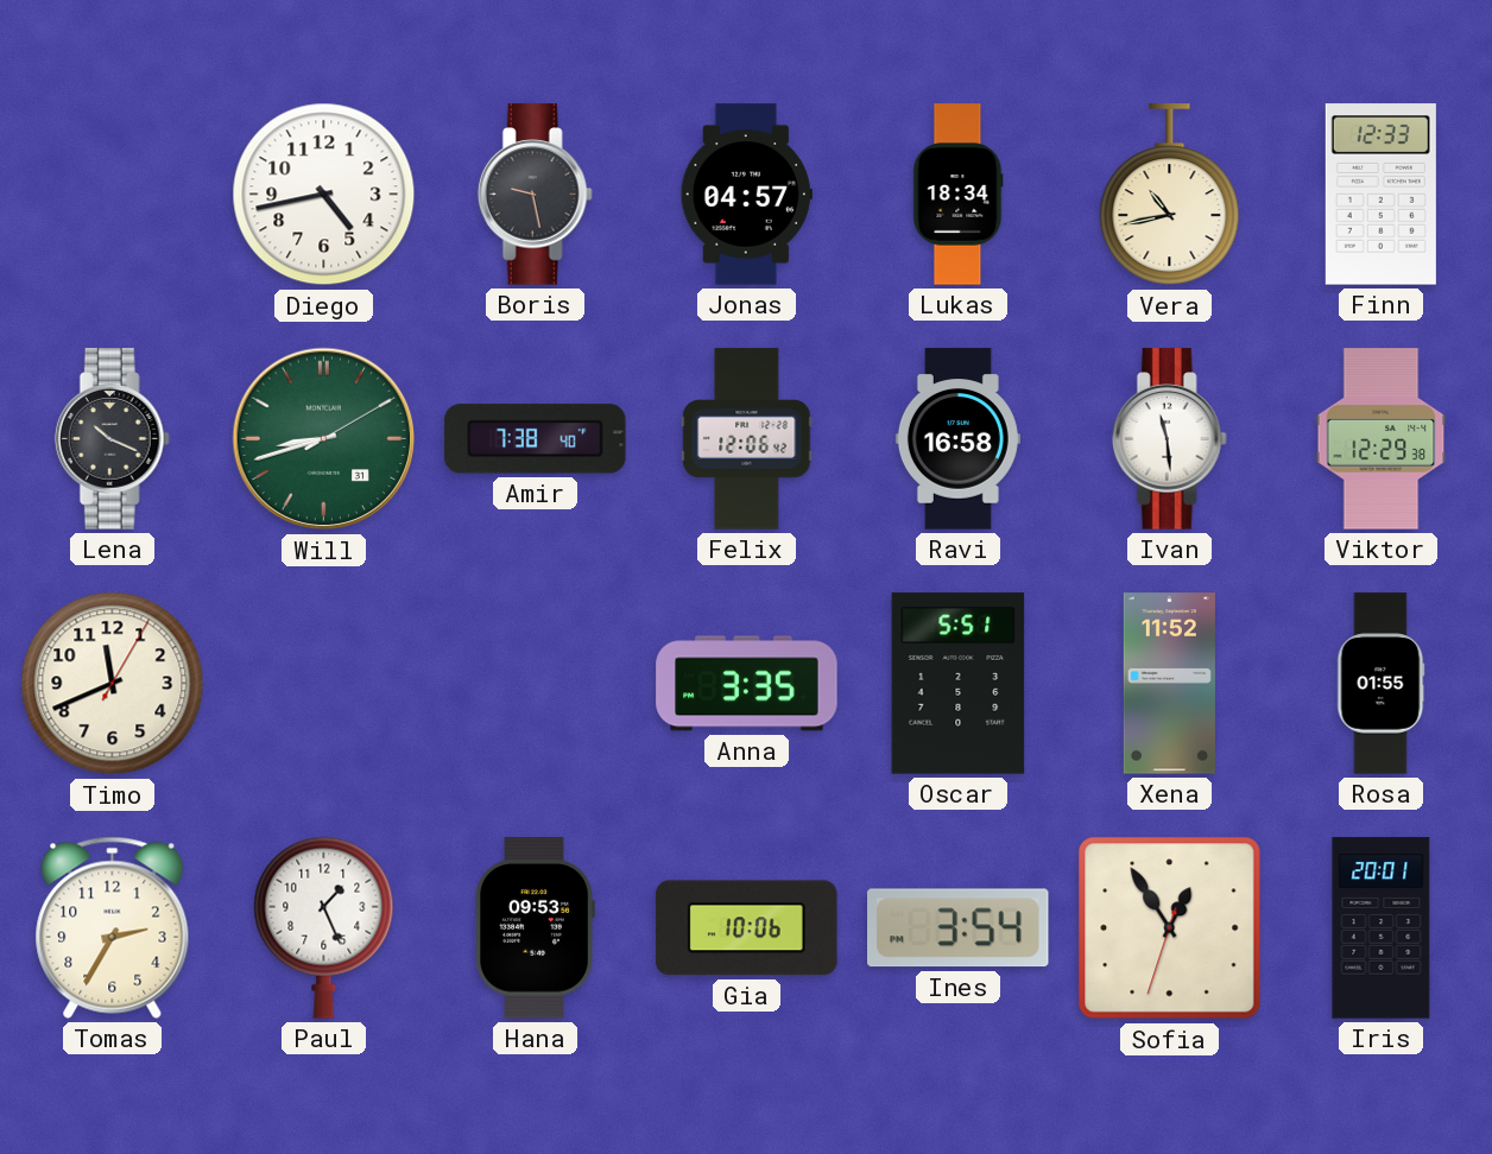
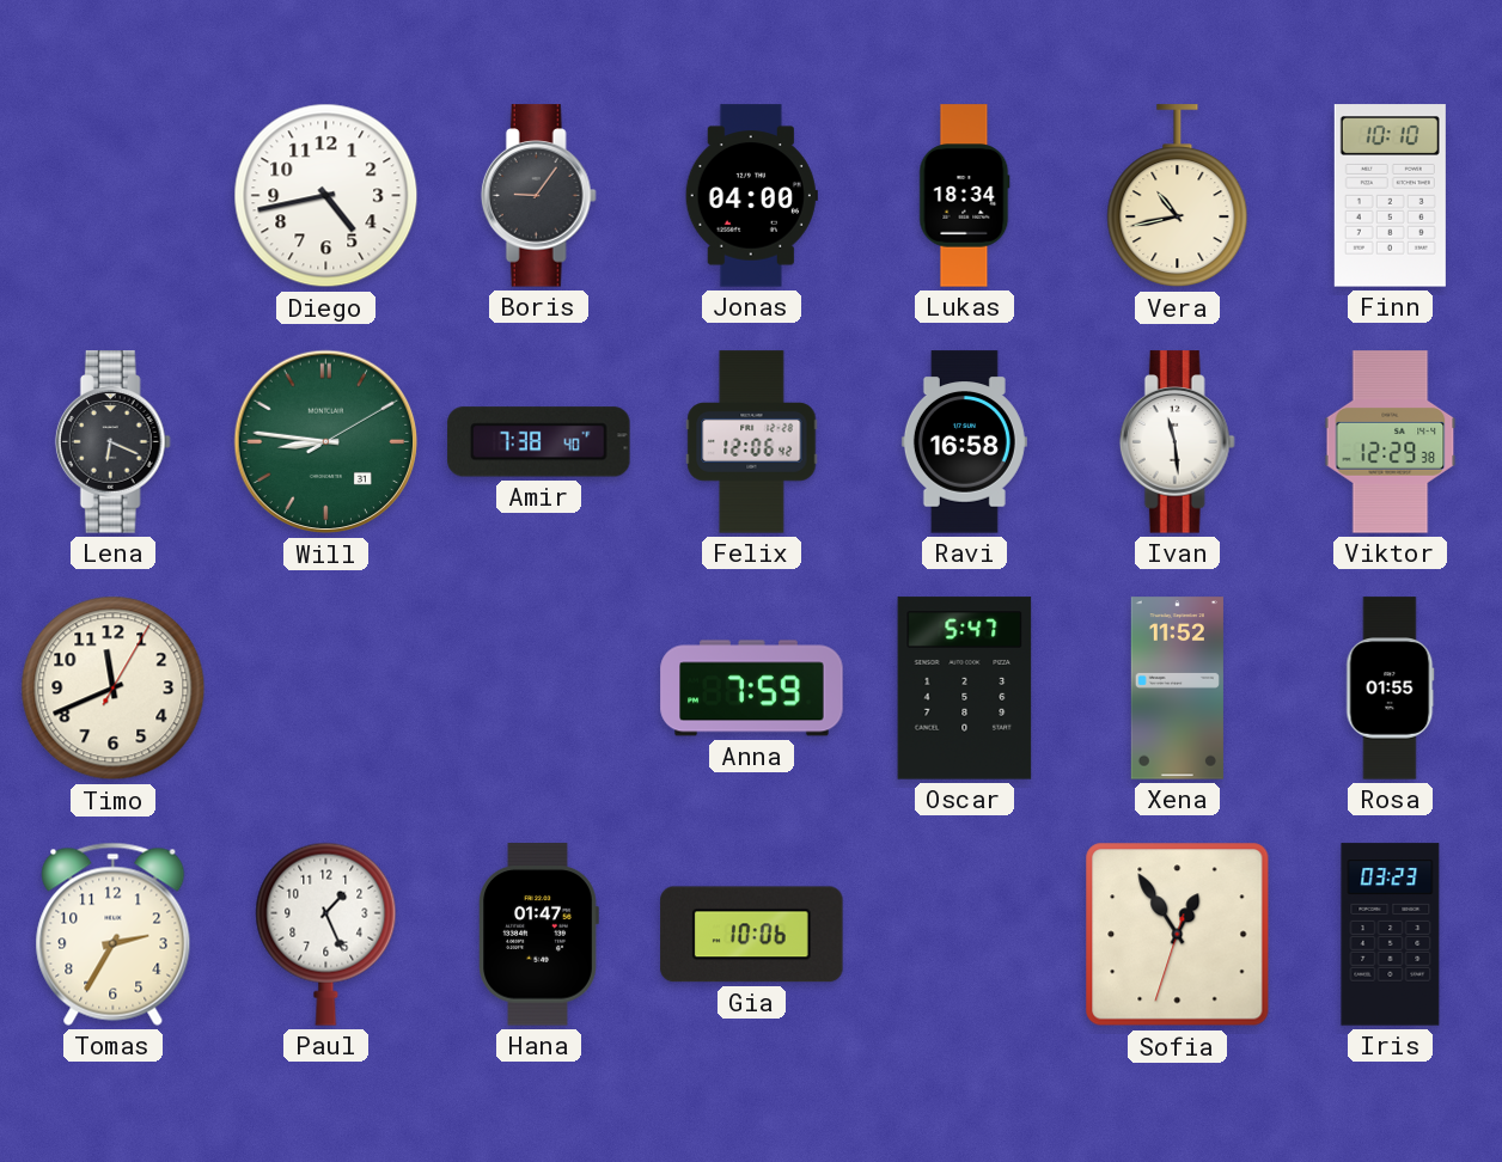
Boris: 9:28 -> 9:06
Jonas: 04:57 -> 04:00
Finn: 12:33 -> 10:10
Lena: 10:19 -> 6:19
Will: 8:42 -> 8:46
Anna: 3:35 -> 7:59
Oscar: 5:51 -> 5:47
Hana: 09:53 -> 01:47
Ines: 3:54 -> none
Iris: 20:01 -> 03:23
